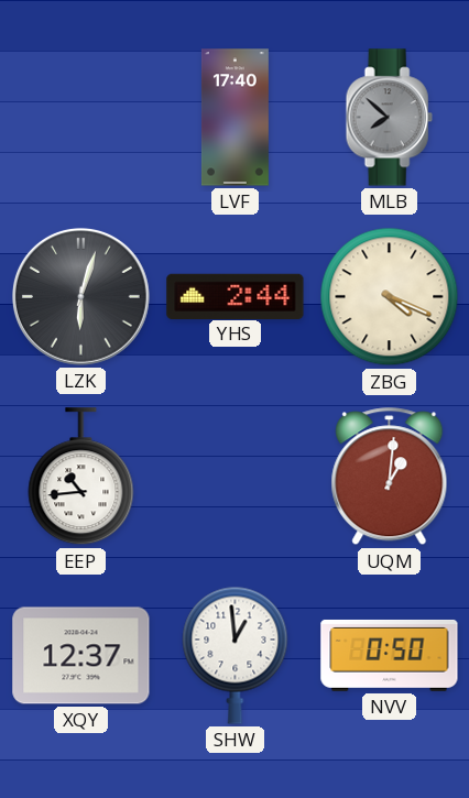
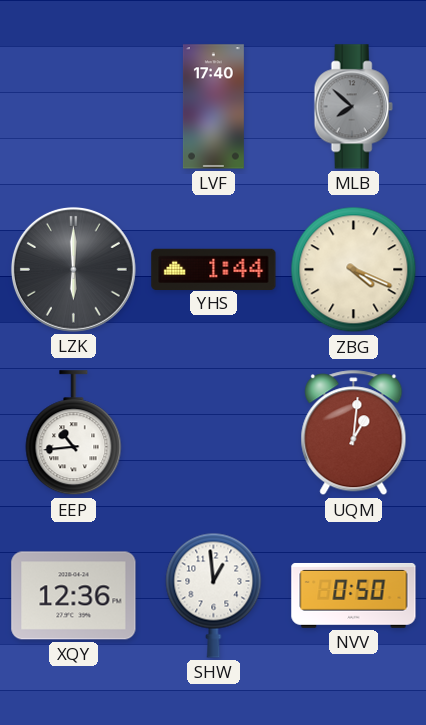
LZK: 6:03 -> 6:00
YHS: 2:44 -> 1:44
XQY: 12:37 -> 12:36
